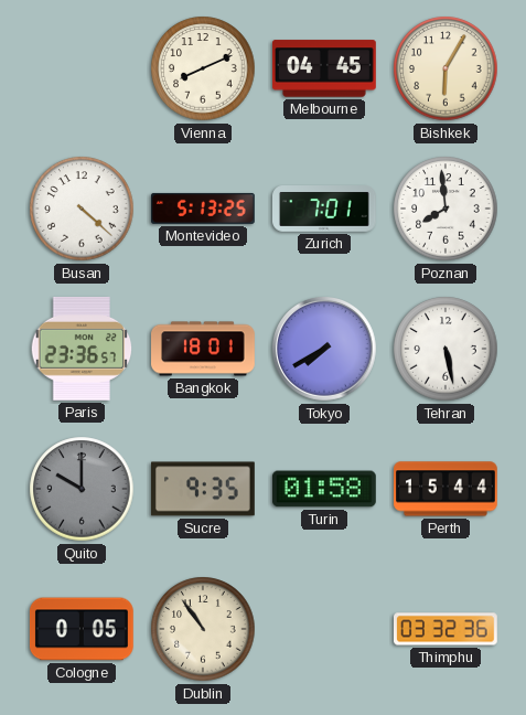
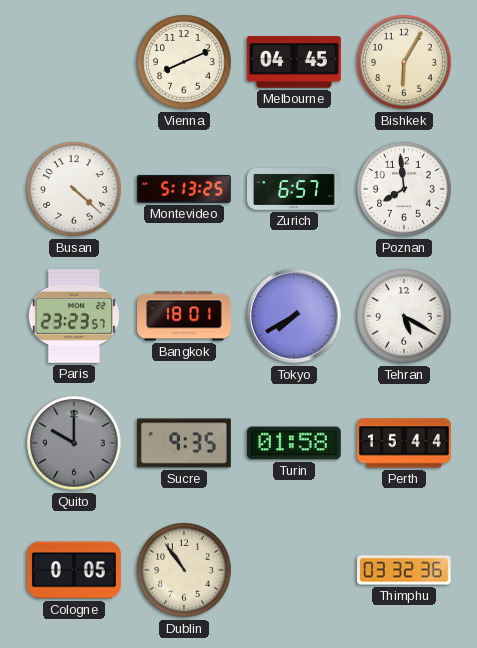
Zurich: 7:01 -> 6:57
Paris: 23:36 -> 23:23
Tehran: 5:28 -> 5:20
